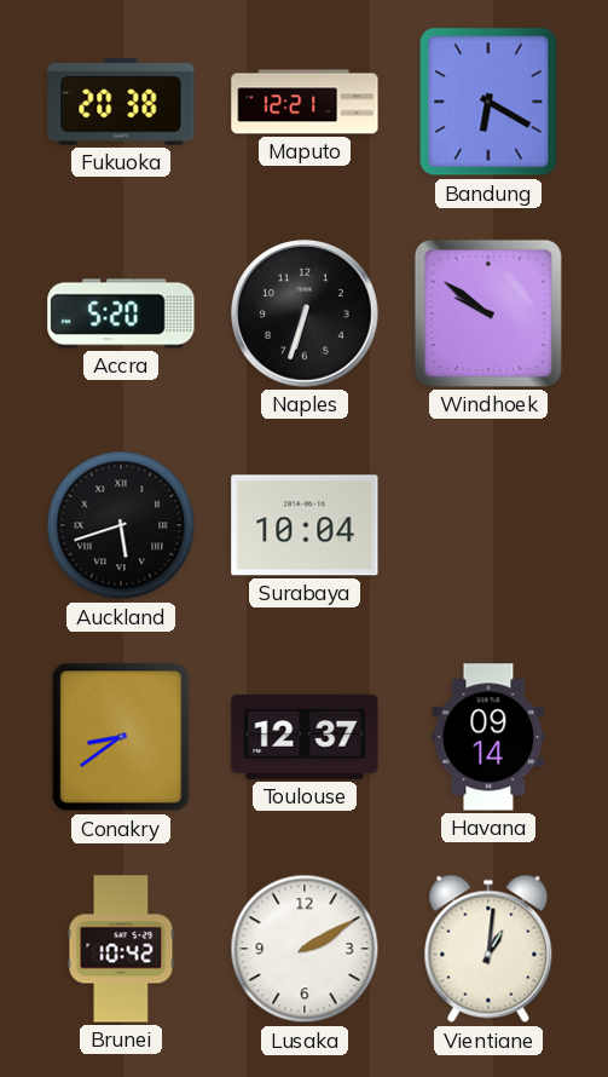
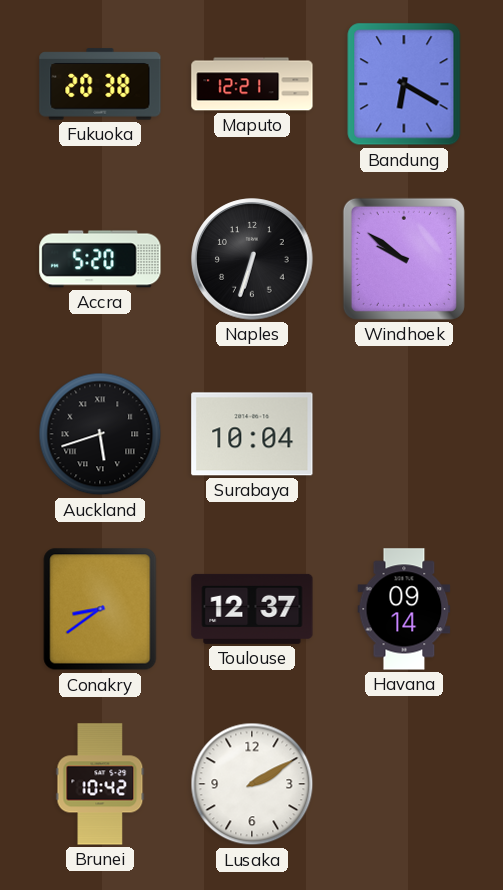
Vientiane: 1:01 -> none
